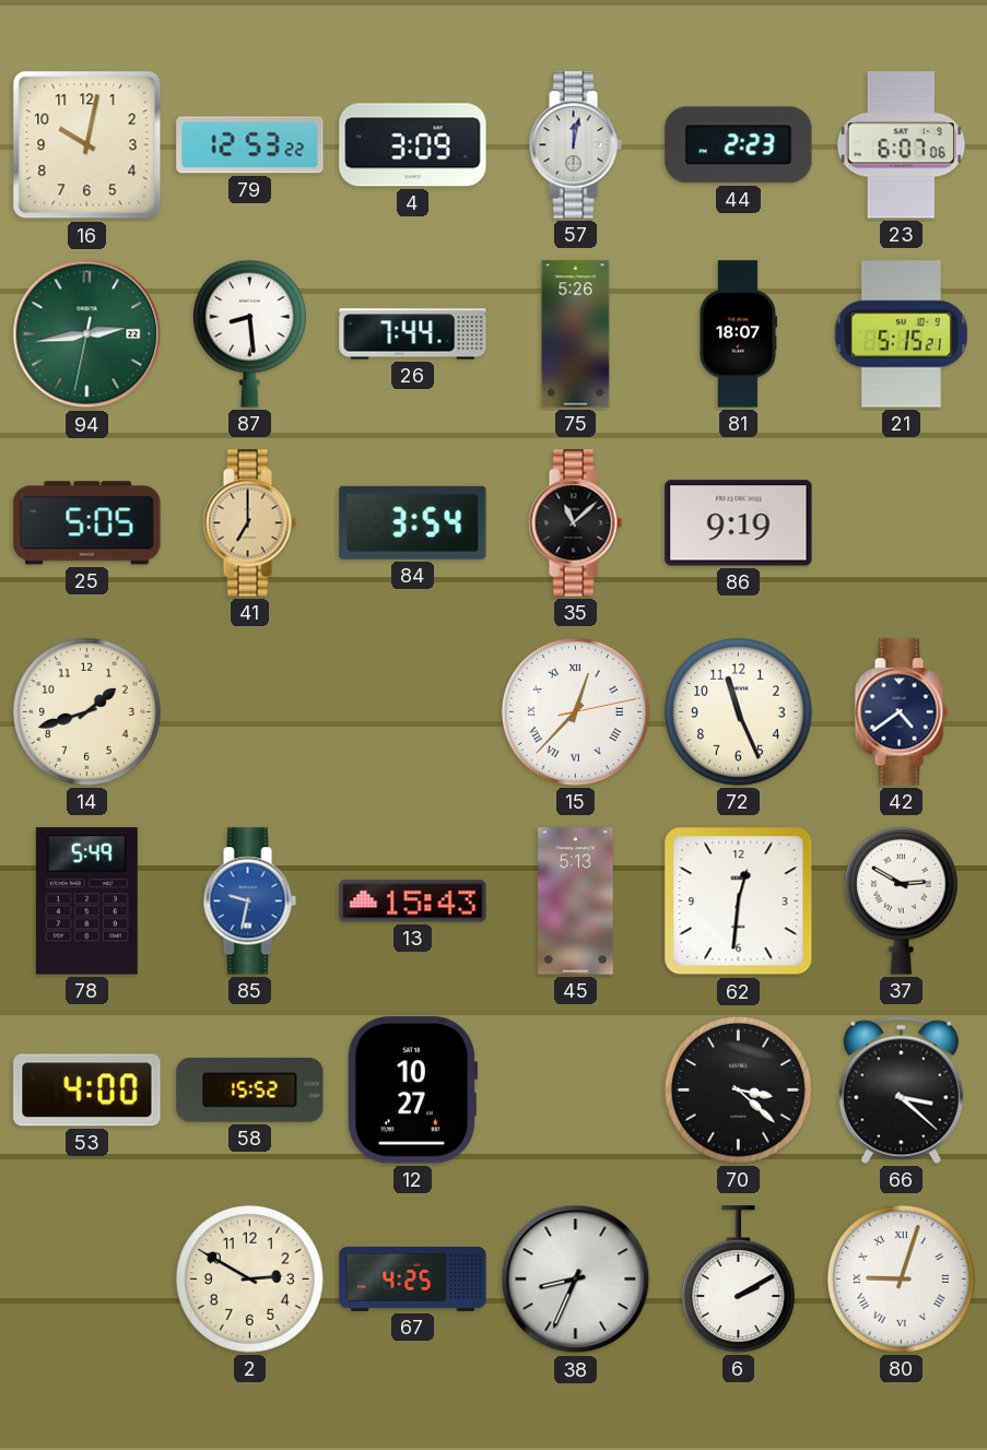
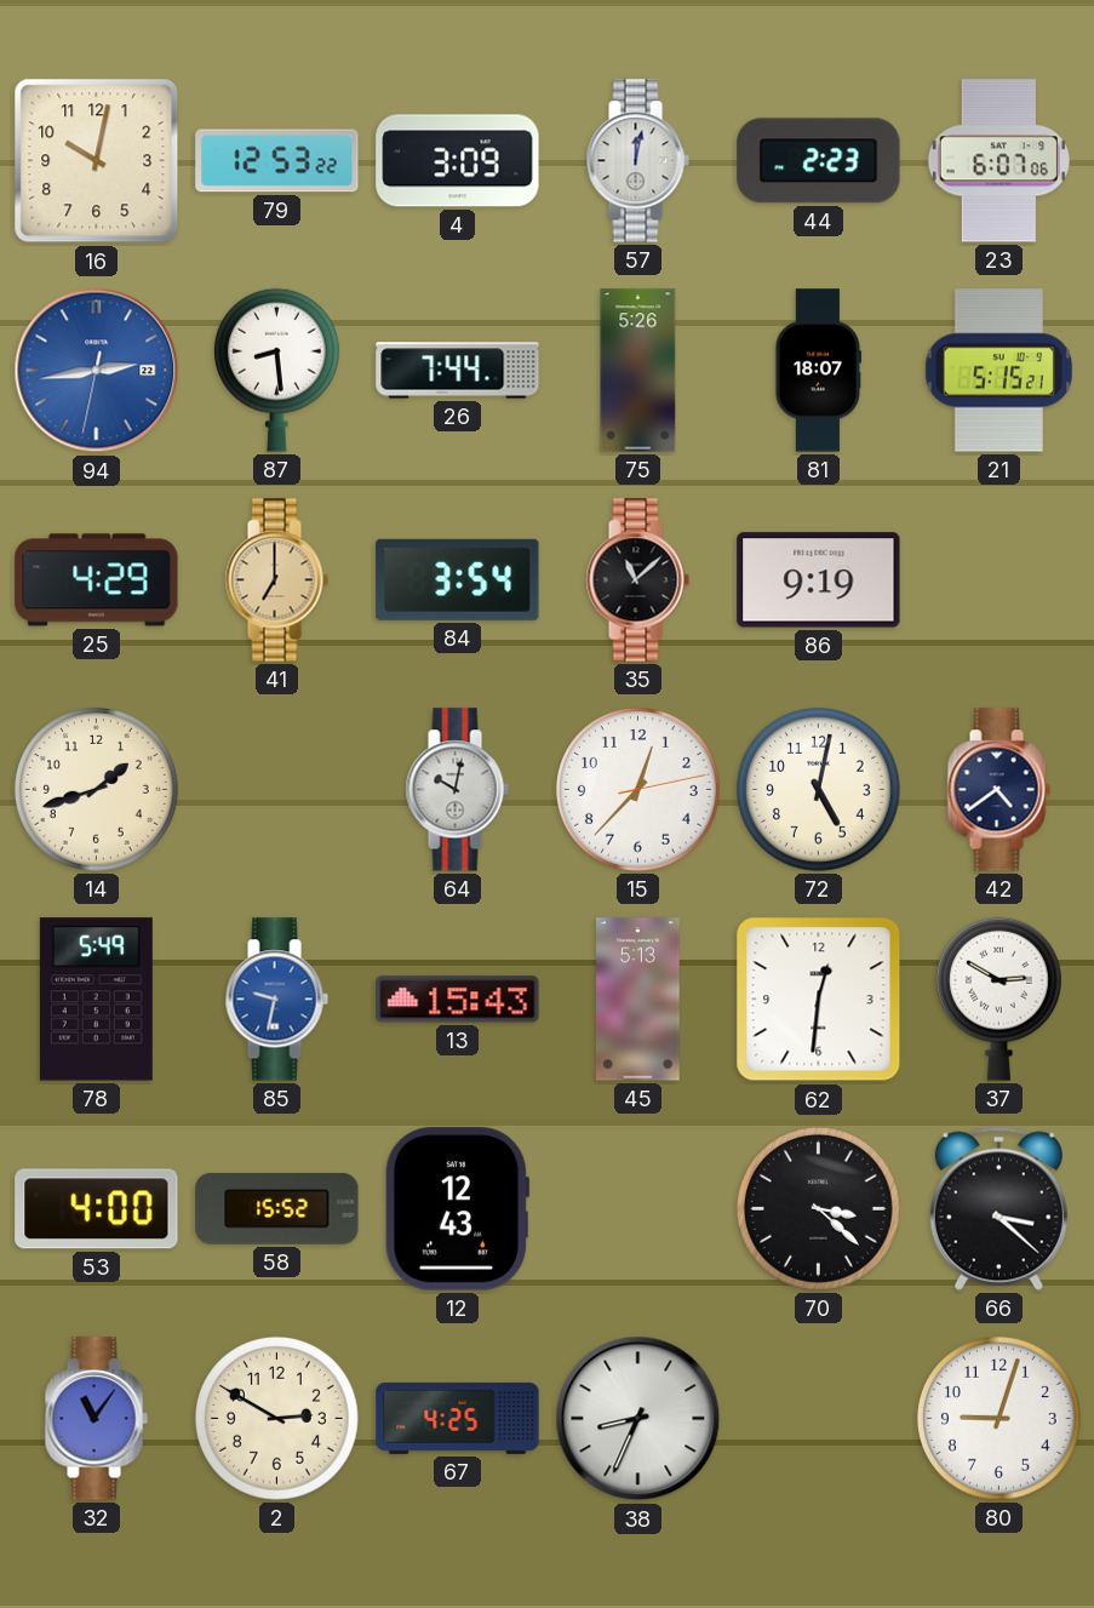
94 dial: green -> blue
25: 5:05 -> 4:29
64: none -> 10:02
15 numerals: Roman -> Arabic
72: 11:26 -> 5:02
12: 10:27 -> 12:43
32: none -> 11:06
6: 2:10 -> none
80 numerals: Roman -> Arabic
